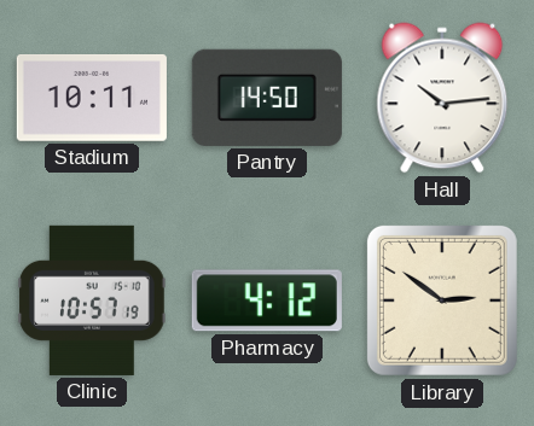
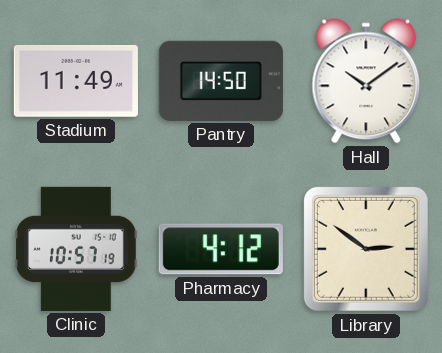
Stadium: 10:11 -> 11:49
Hall: 10:14 -> 10:09
